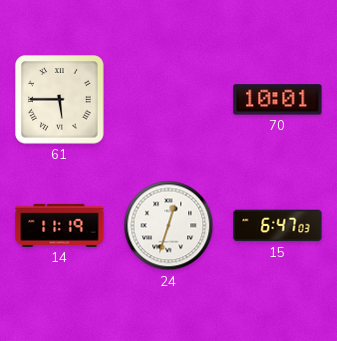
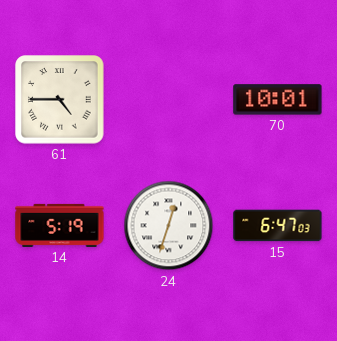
61: 5:45 -> 4:45
14: 11:19 -> 5:19
